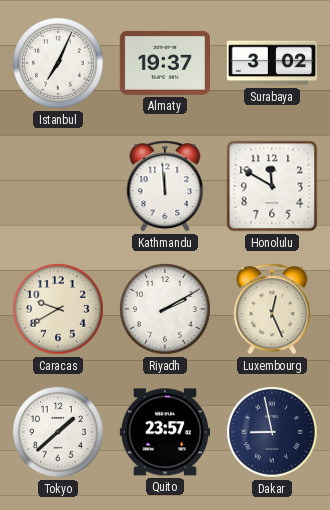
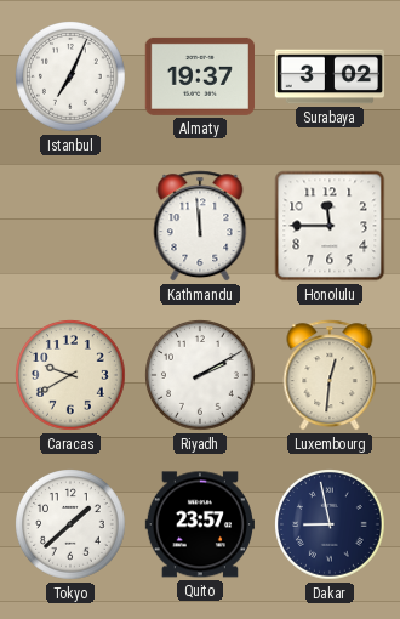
Honolulu: 11:50 -> 11:45
Luxembourg: 12:26 -> 12:31
